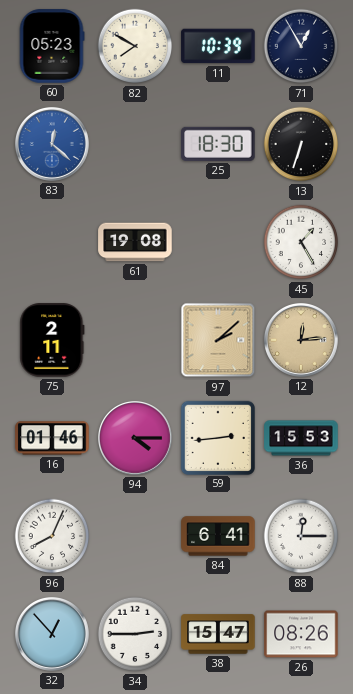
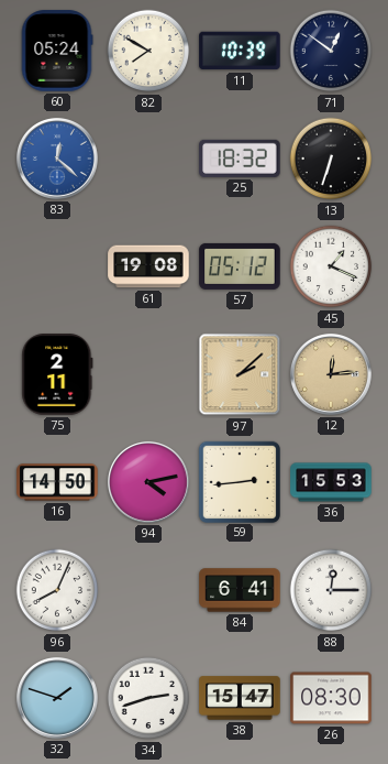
60: 05:23 -> 05:24
71: 12:55 -> 12:51
25: 18:30 -> 18:32
57: none -> 05:12
45: 1:25 -> 1:19
16: 01:46 -> 14:50
94: 4:15 -> 4:13
32: 12:53 -> 1:48
34: 2:45 -> 2:42
26: 08:26 -> 08:30
